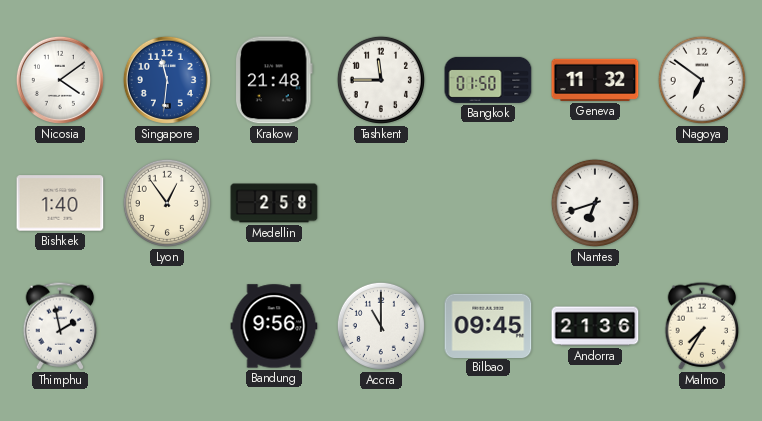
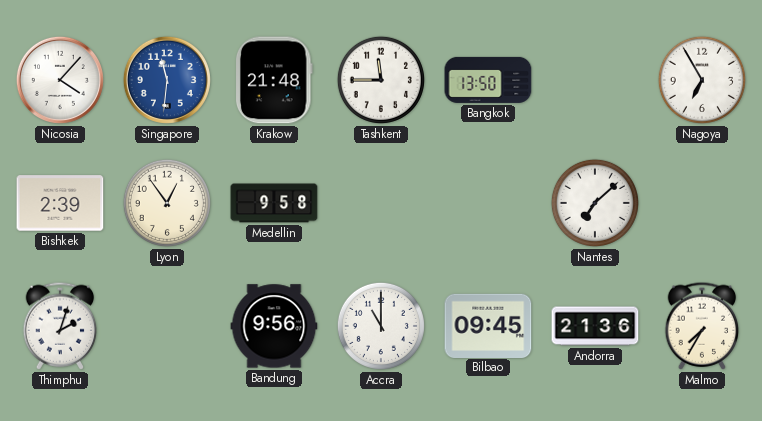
Nicosia: 4:09 -> 4:07
Bangkok: 01:50 -> 13:50
Geneva: 11:32 -> none
Nagoya: 6:51 -> 6:55
Bishkek: 1:40 -> 2:39
Medellin: 2:58 -> 9:58
Nantes: 6:42 -> 7:08
Thimphu: 1:58 -> 2:03
